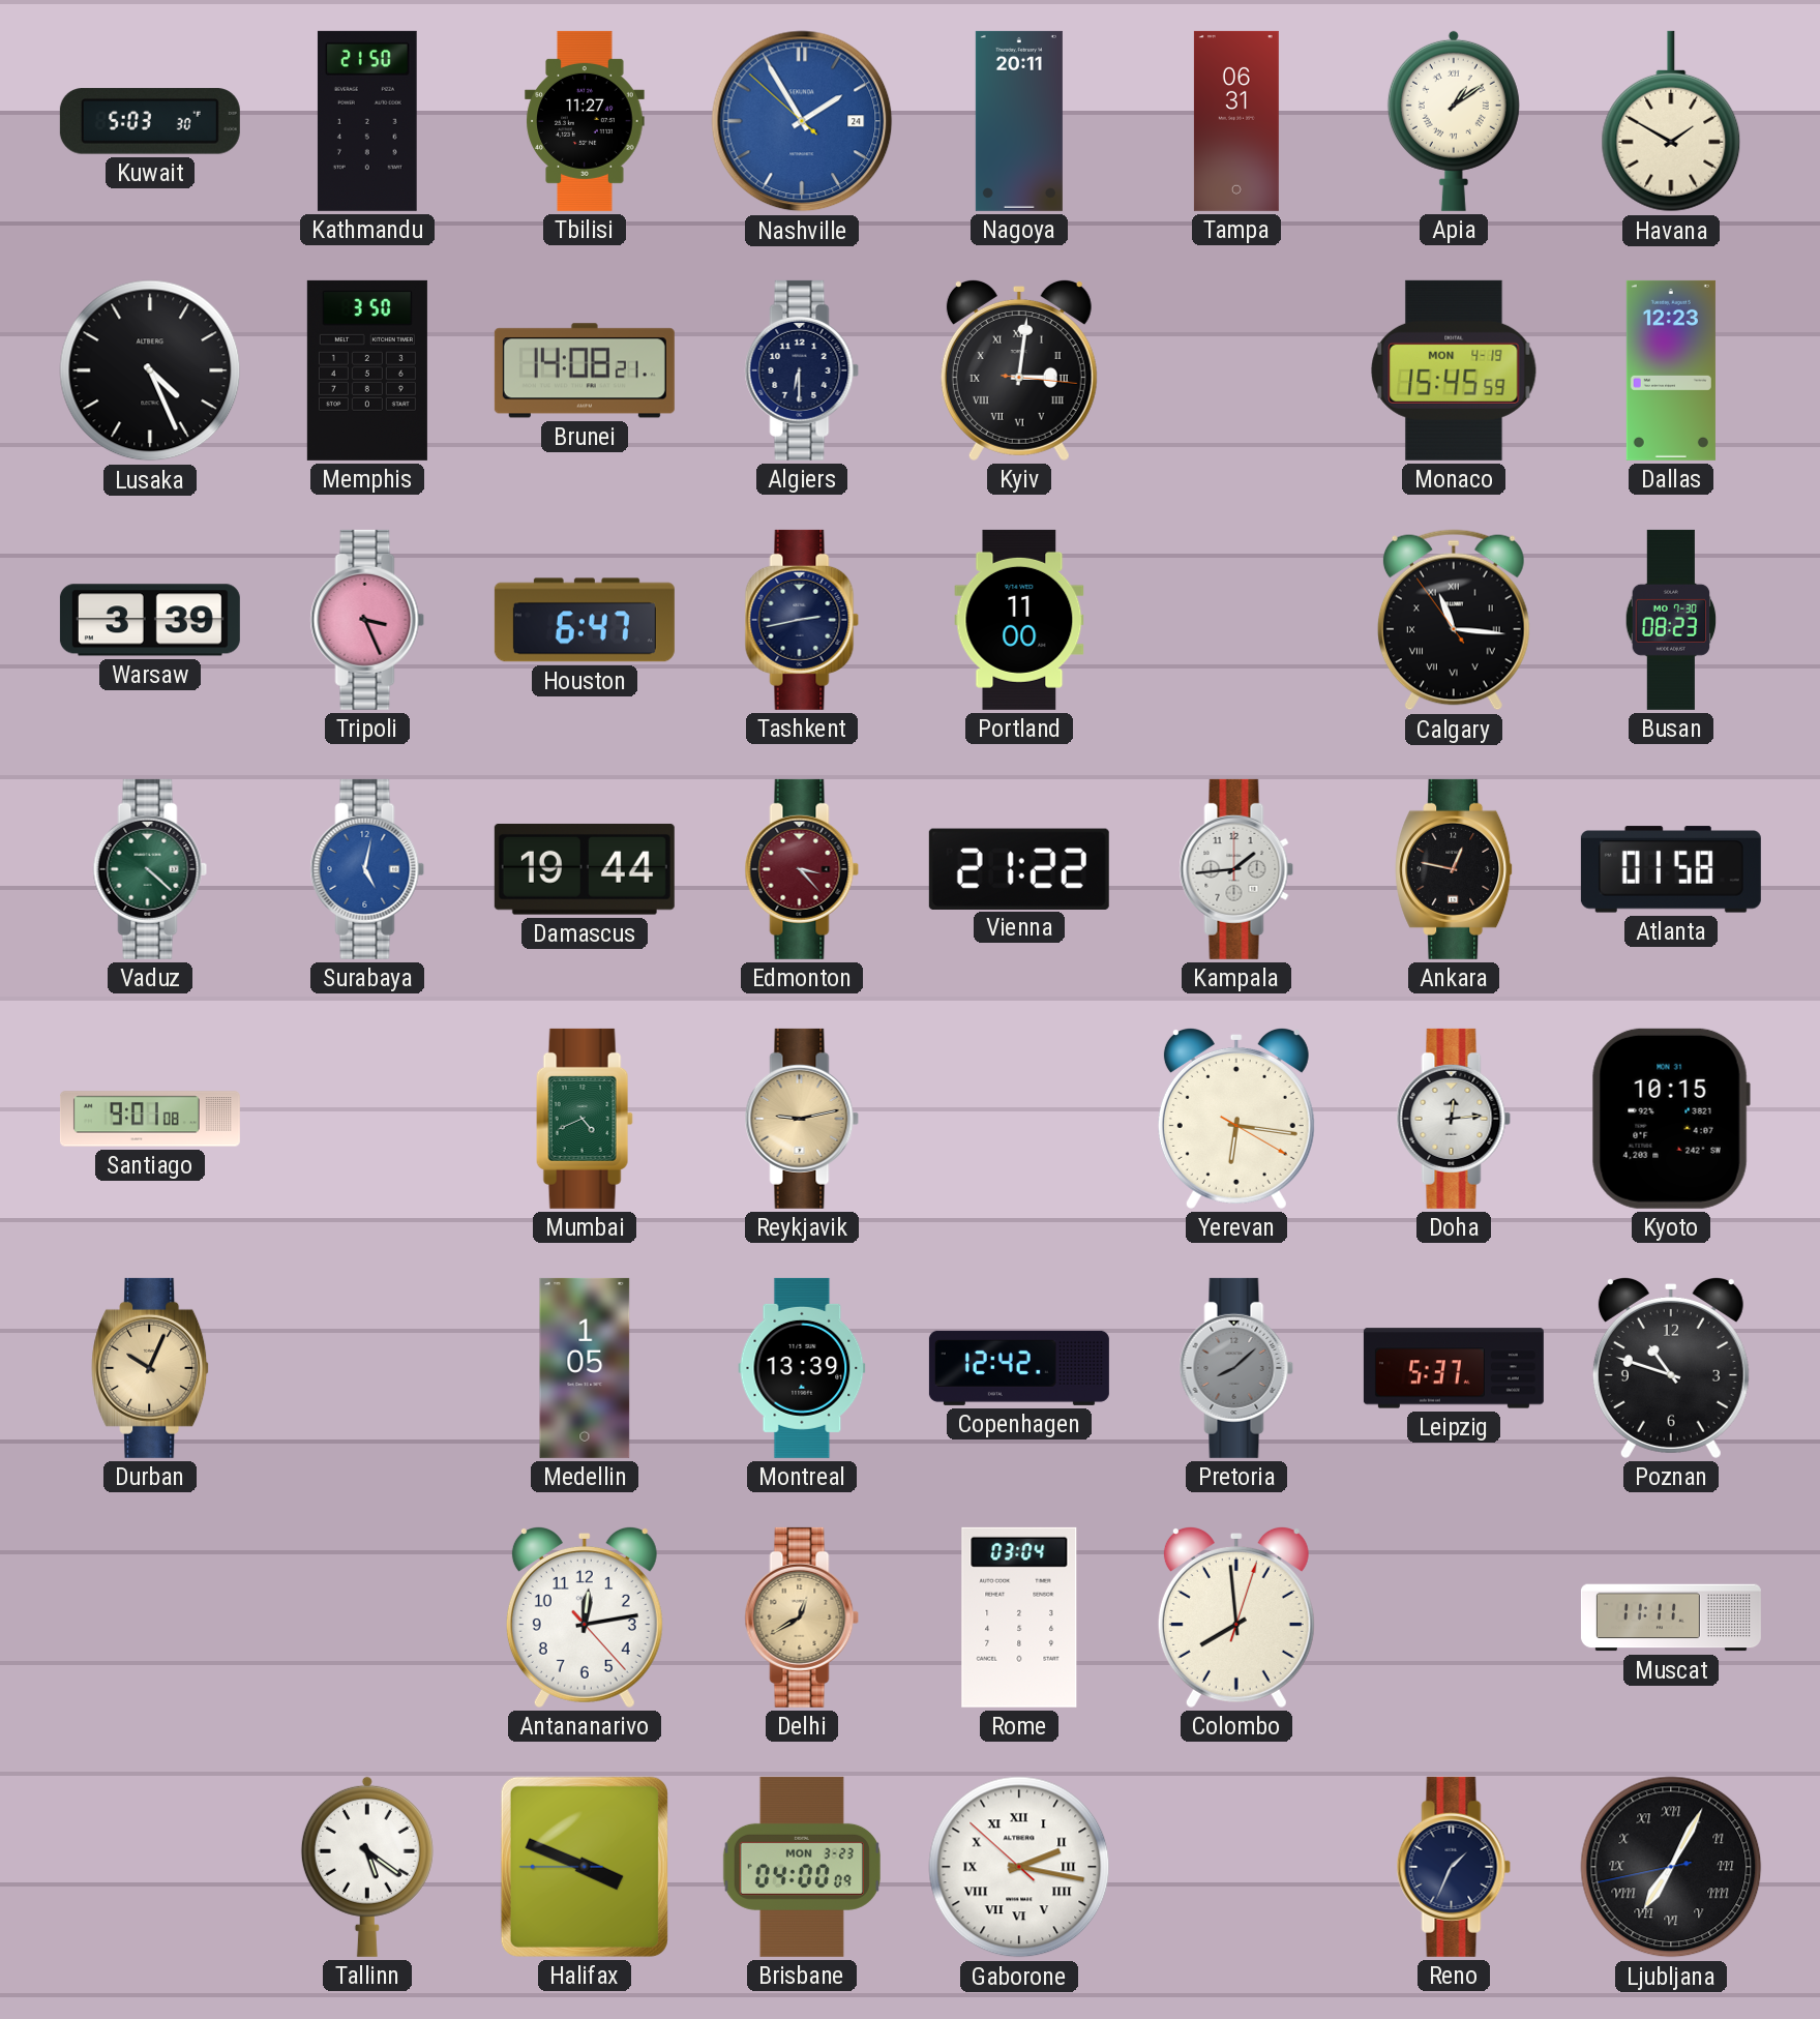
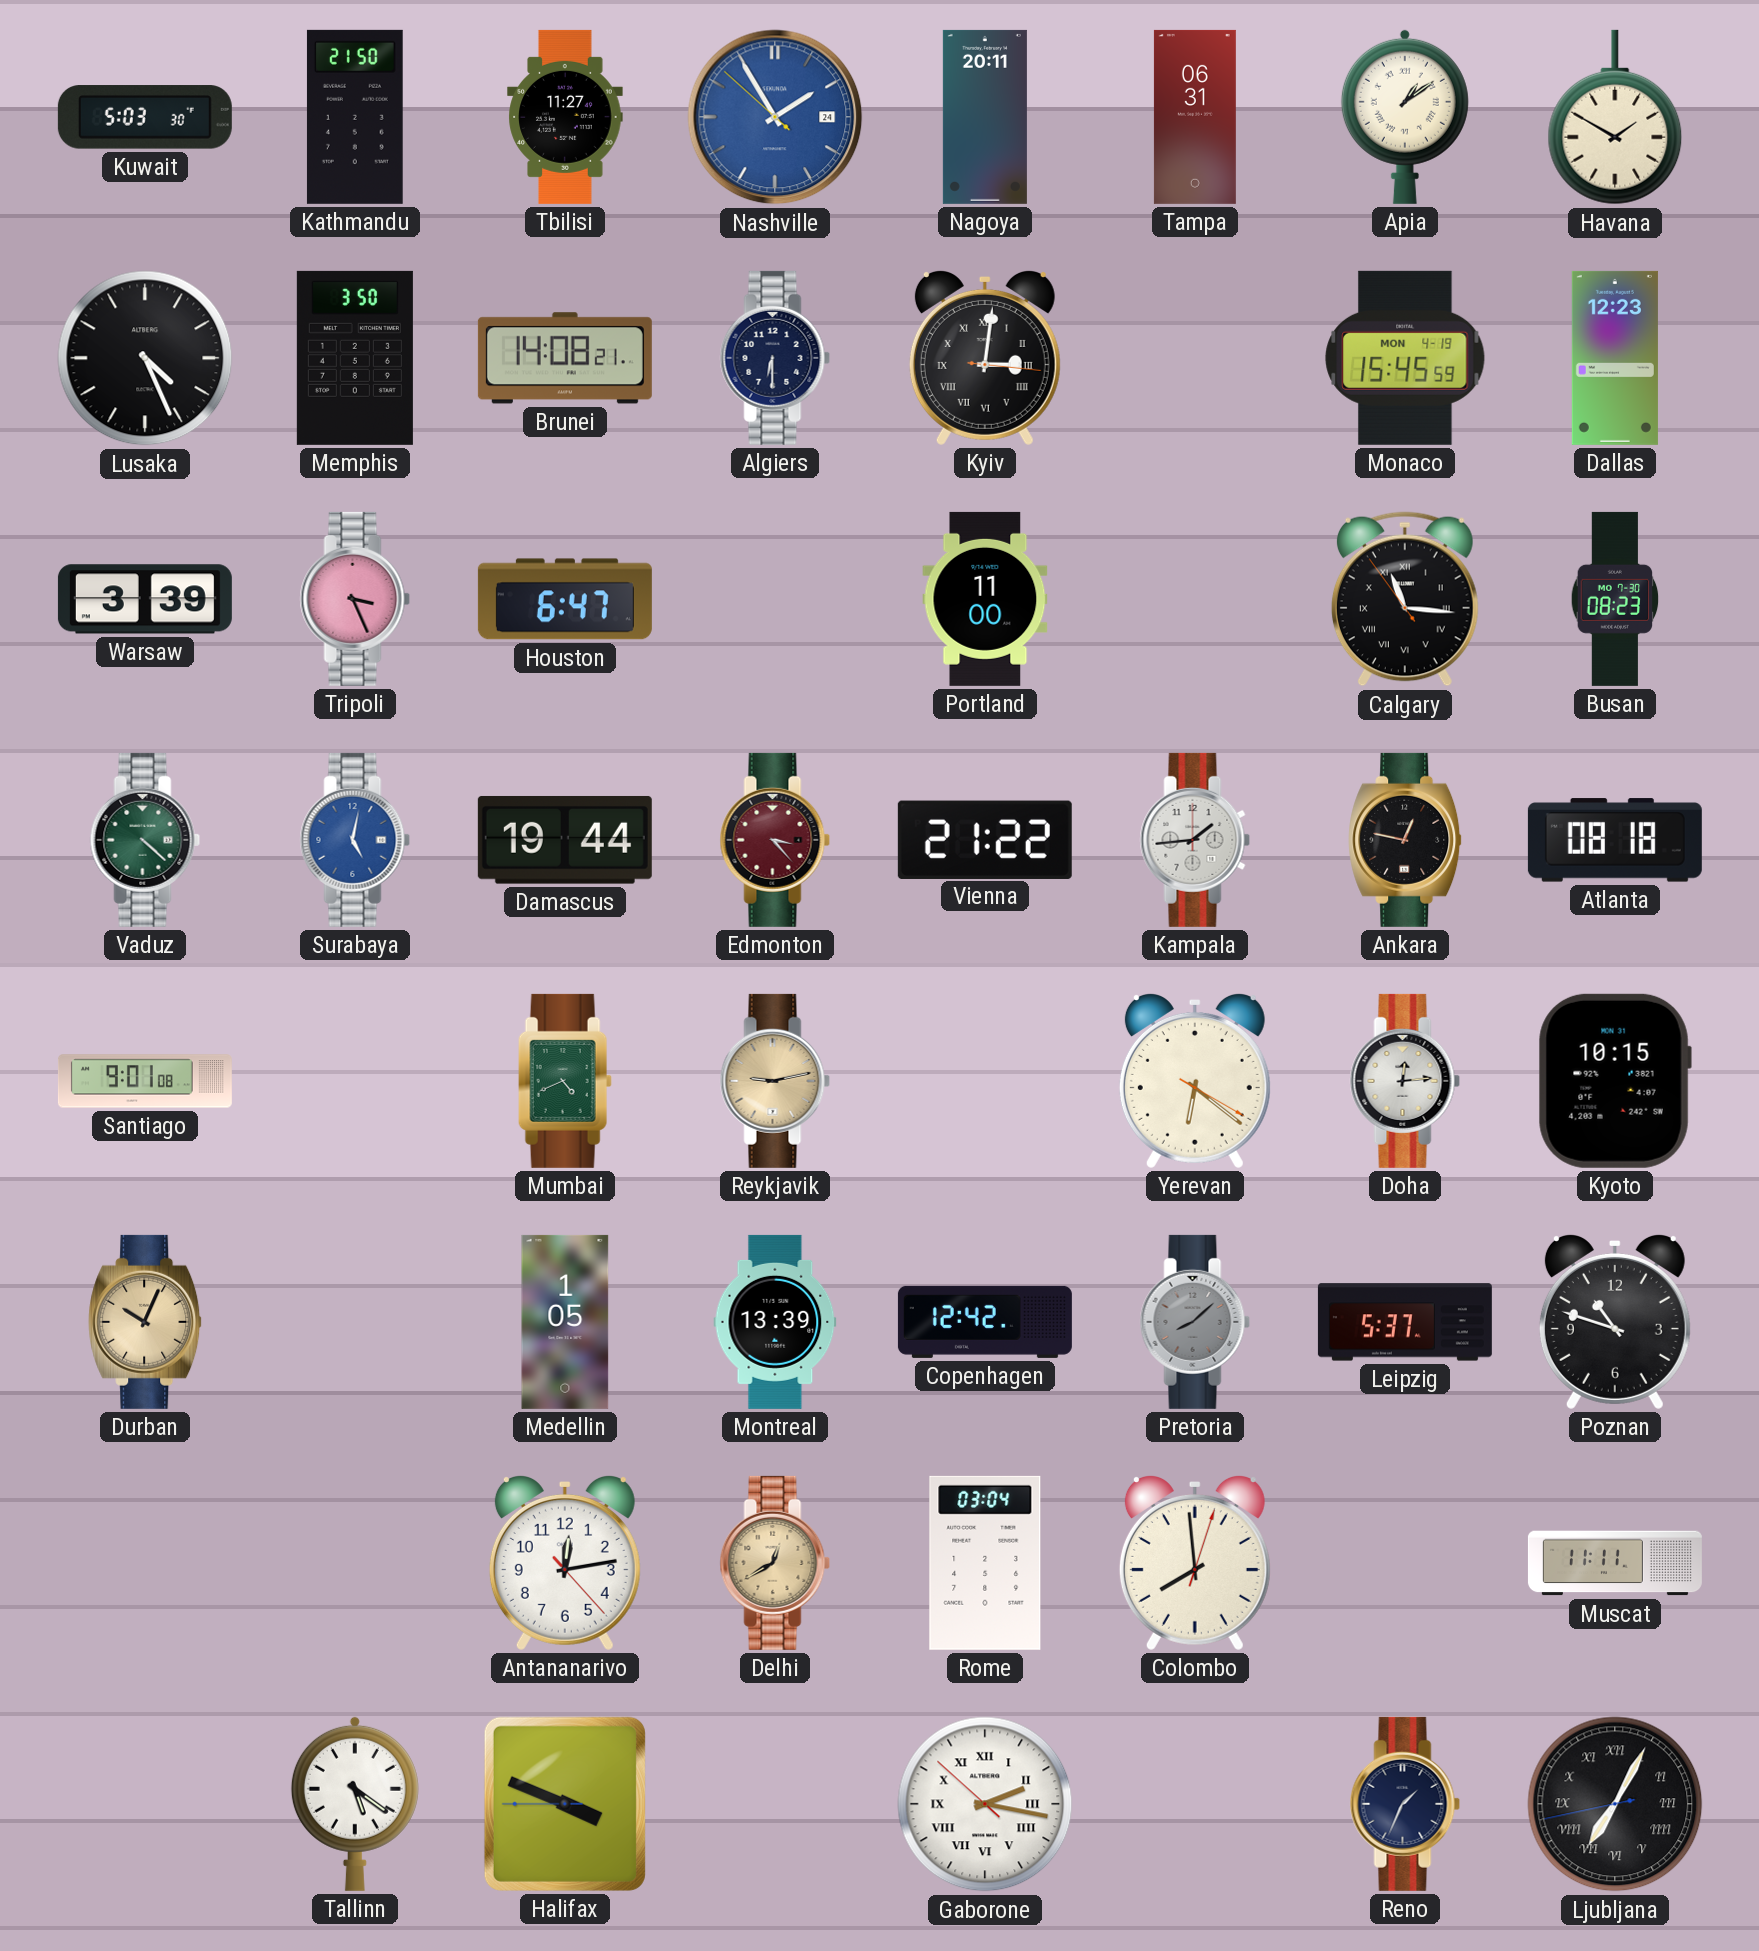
Tashkent: 2:43 -> none
Atlanta: 01:58 -> 08:18
Yerevan: 6:16 -> 6:21
Brisbane: 04:00 -> none
